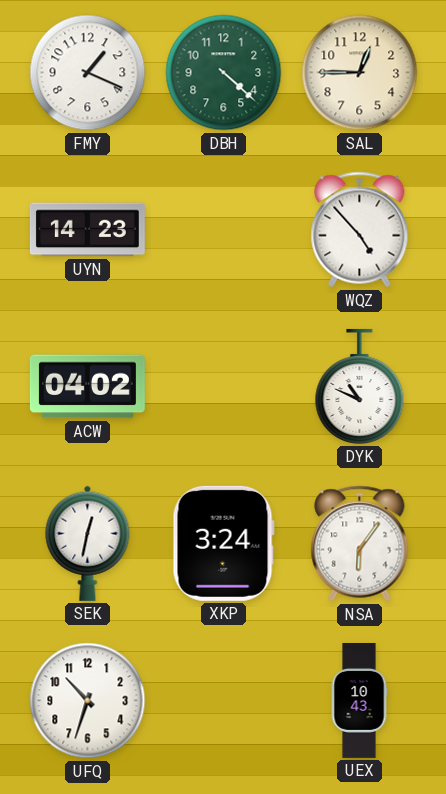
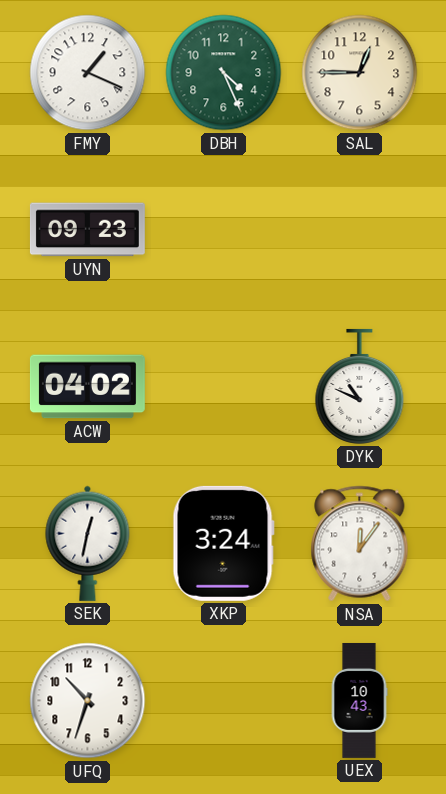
DBH: 4:22 -> 4:26
UYN: 14:23 -> 09:23
WQZ: 4:53 -> none
NSA: 6:06 -> 12:06
